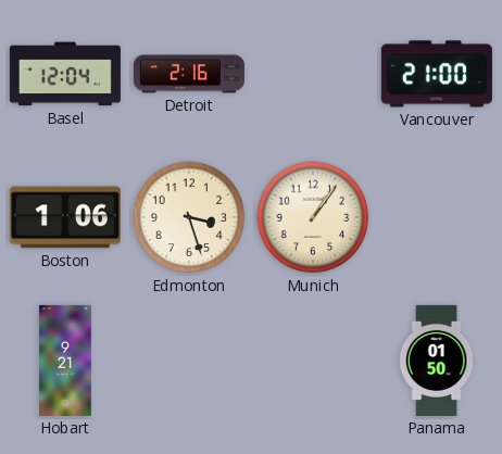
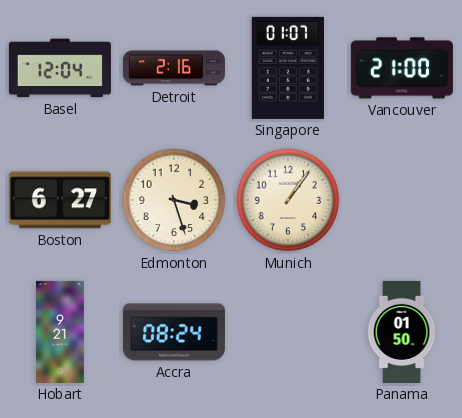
Singapore: none -> 01:07
Boston: 1:06 -> 6:27
Accra: none -> 08:24
